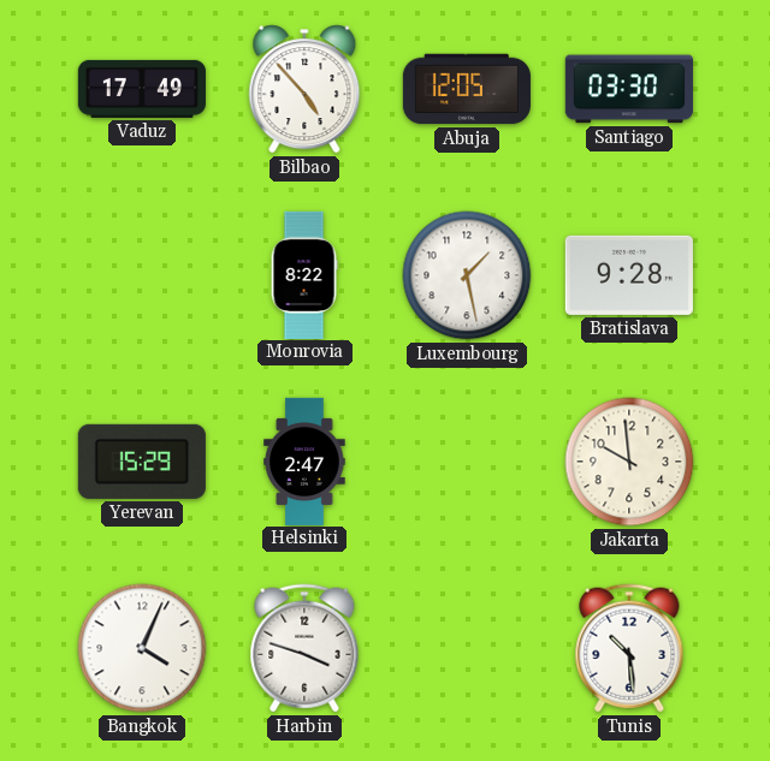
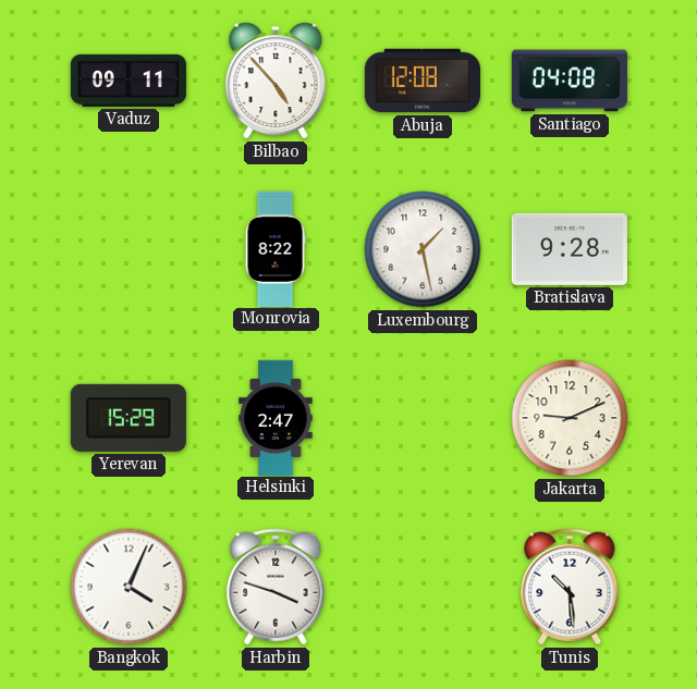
Vaduz: 17:49 -> 09:11
Abuja: 12:05 -> 12:08
Santiago: 03:30 -> 04:08
Jakarta: 9:59 -> 9:11
